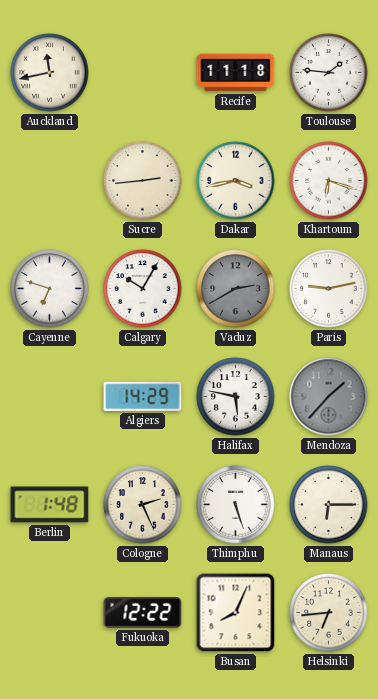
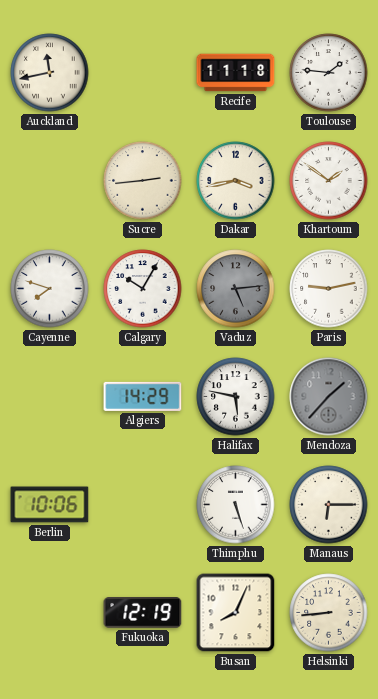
Khartoum: 6:18 -> 1:51
Cayenne: 6:48 -> 7:48
Vaduz: 2:40 -> 5:14
Berlin: 1:48 -> 10:06
Cologne: 2:26 -> none
Fukuoka: 12:22 -> 12:19
Helsinki: 6:44 -> 8:44
